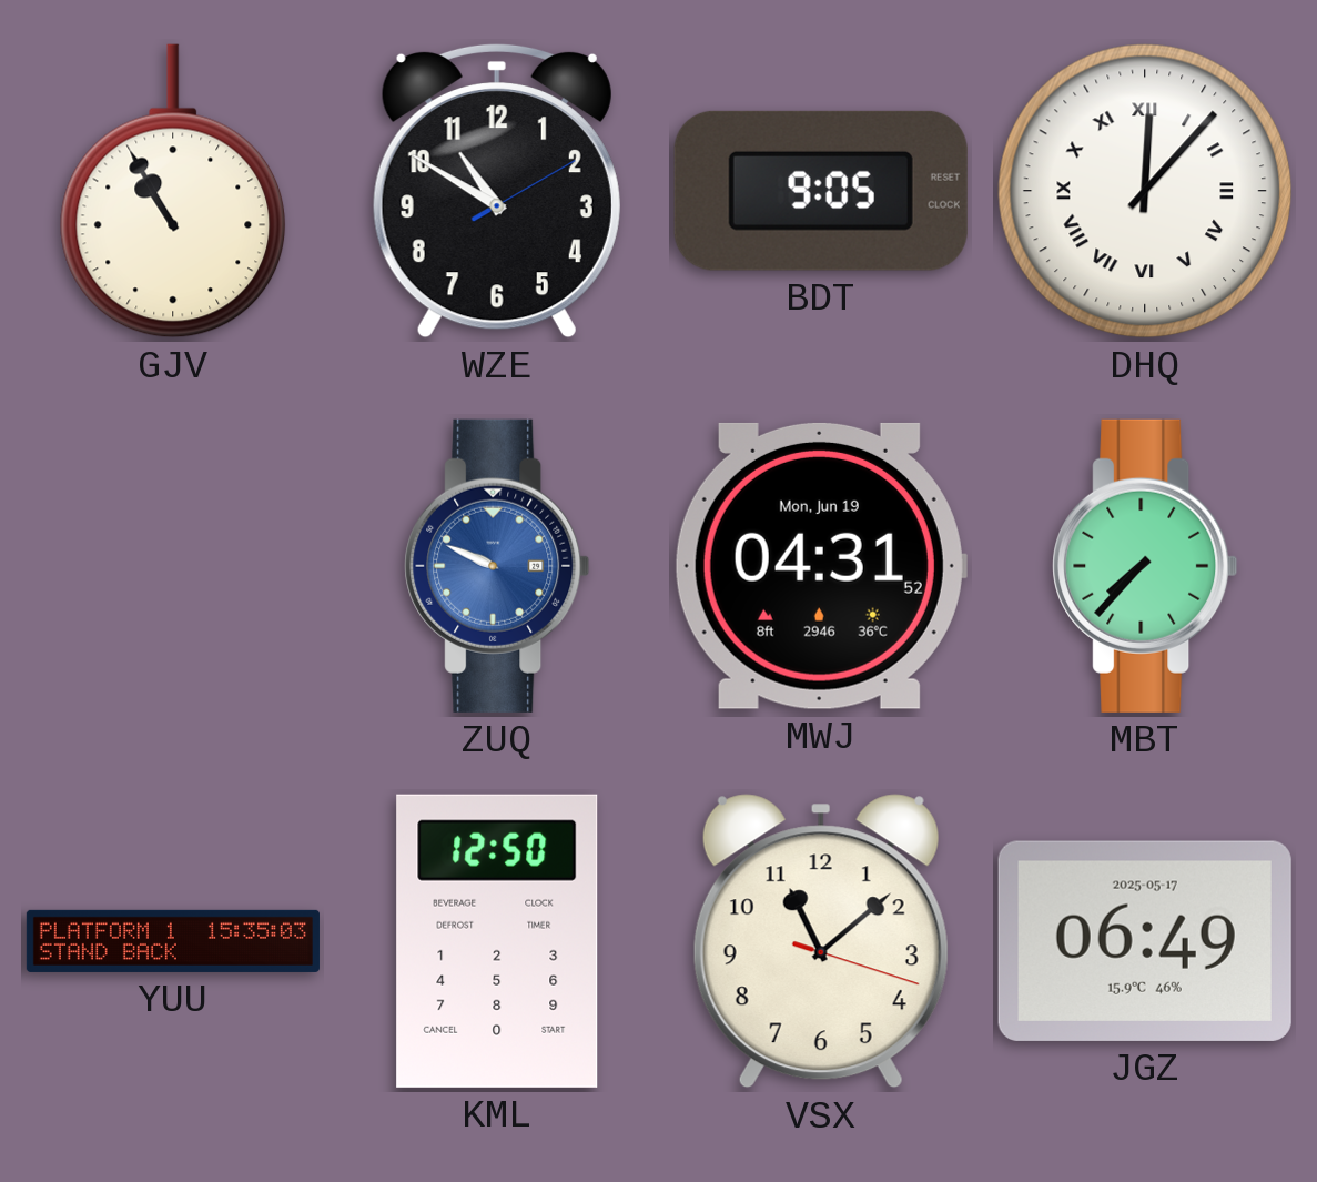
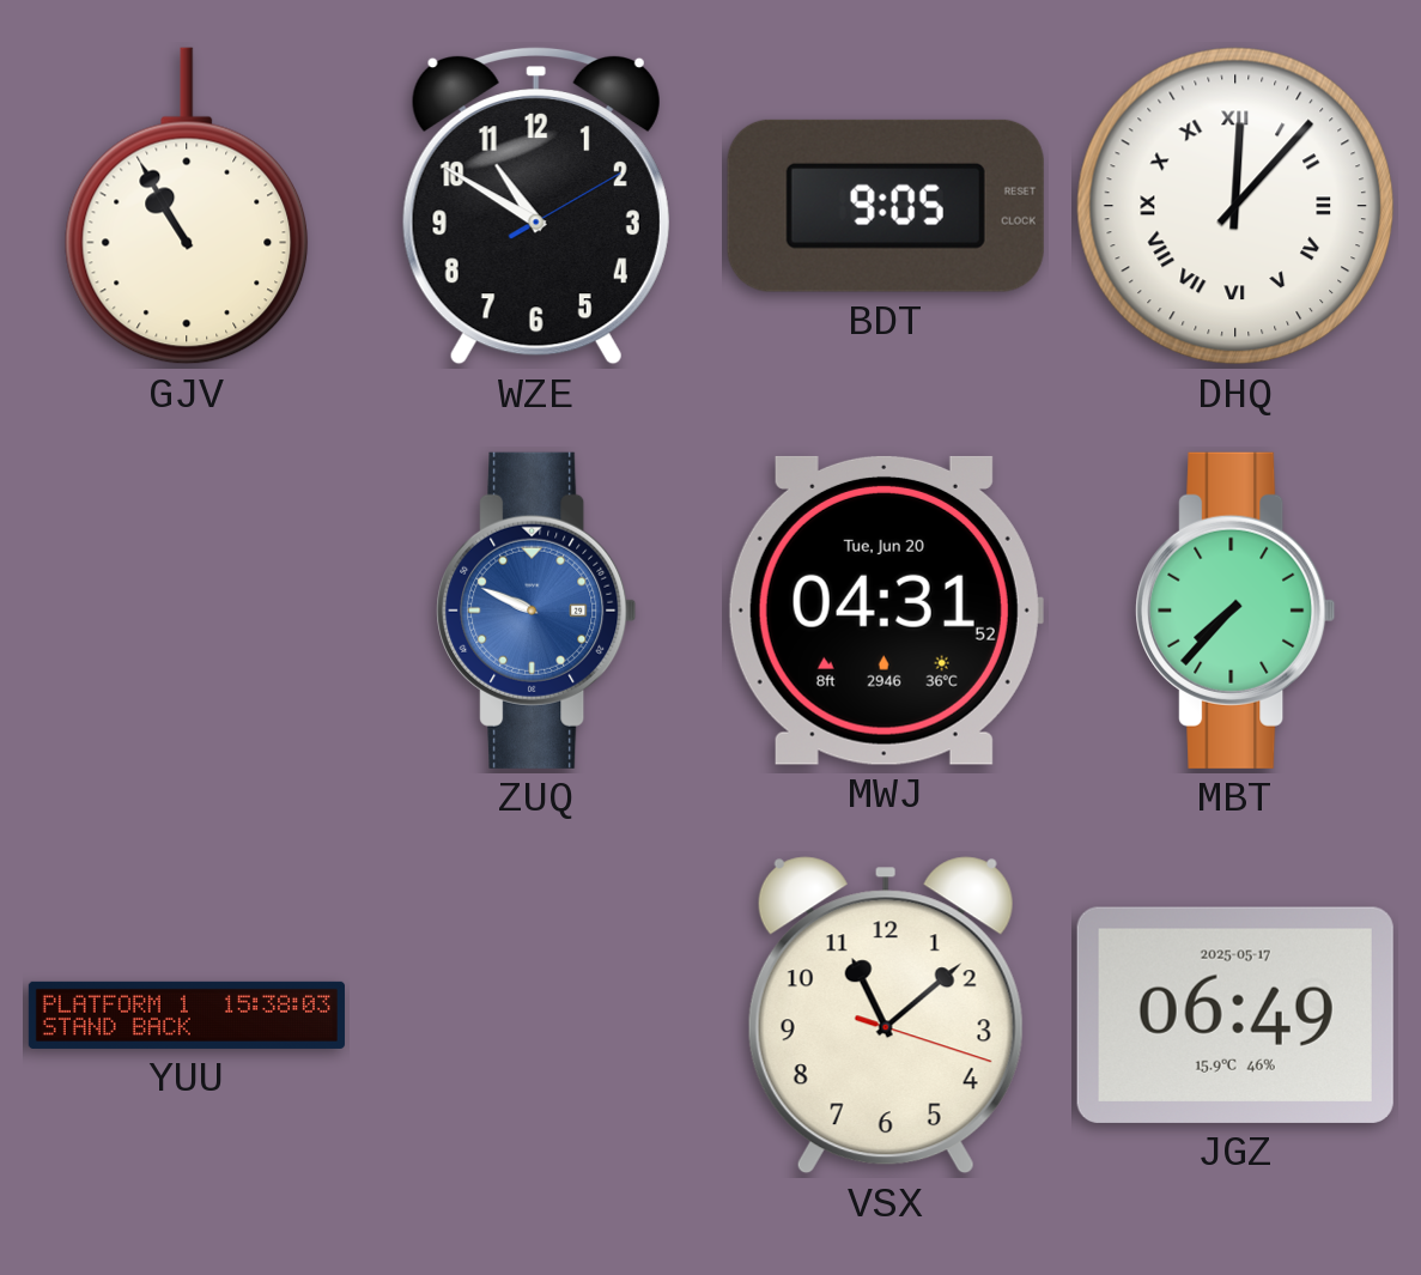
MWJ date: Mon, Jun 19 -> Tue, Jun 20
YUU: 15:35 -> 15:38
KML: 12:50 -> none
